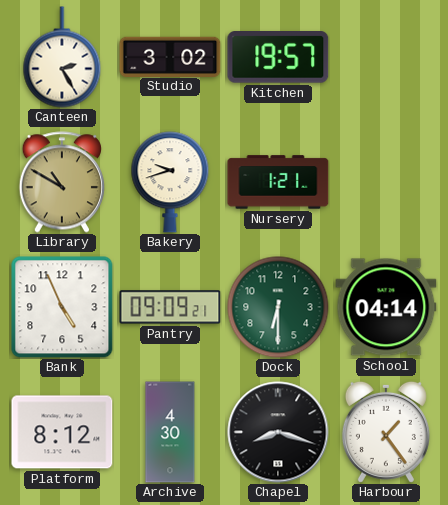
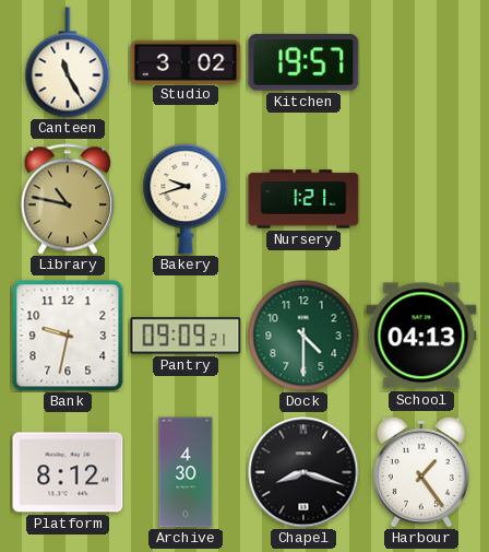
Canteen: 2:25 -> 11:25
Library: 10:50 -> 10:47
Bank: 4:56 -> 9:32
Dock: 6:30 -> 4:30
School: 04:14 -> 04:13
